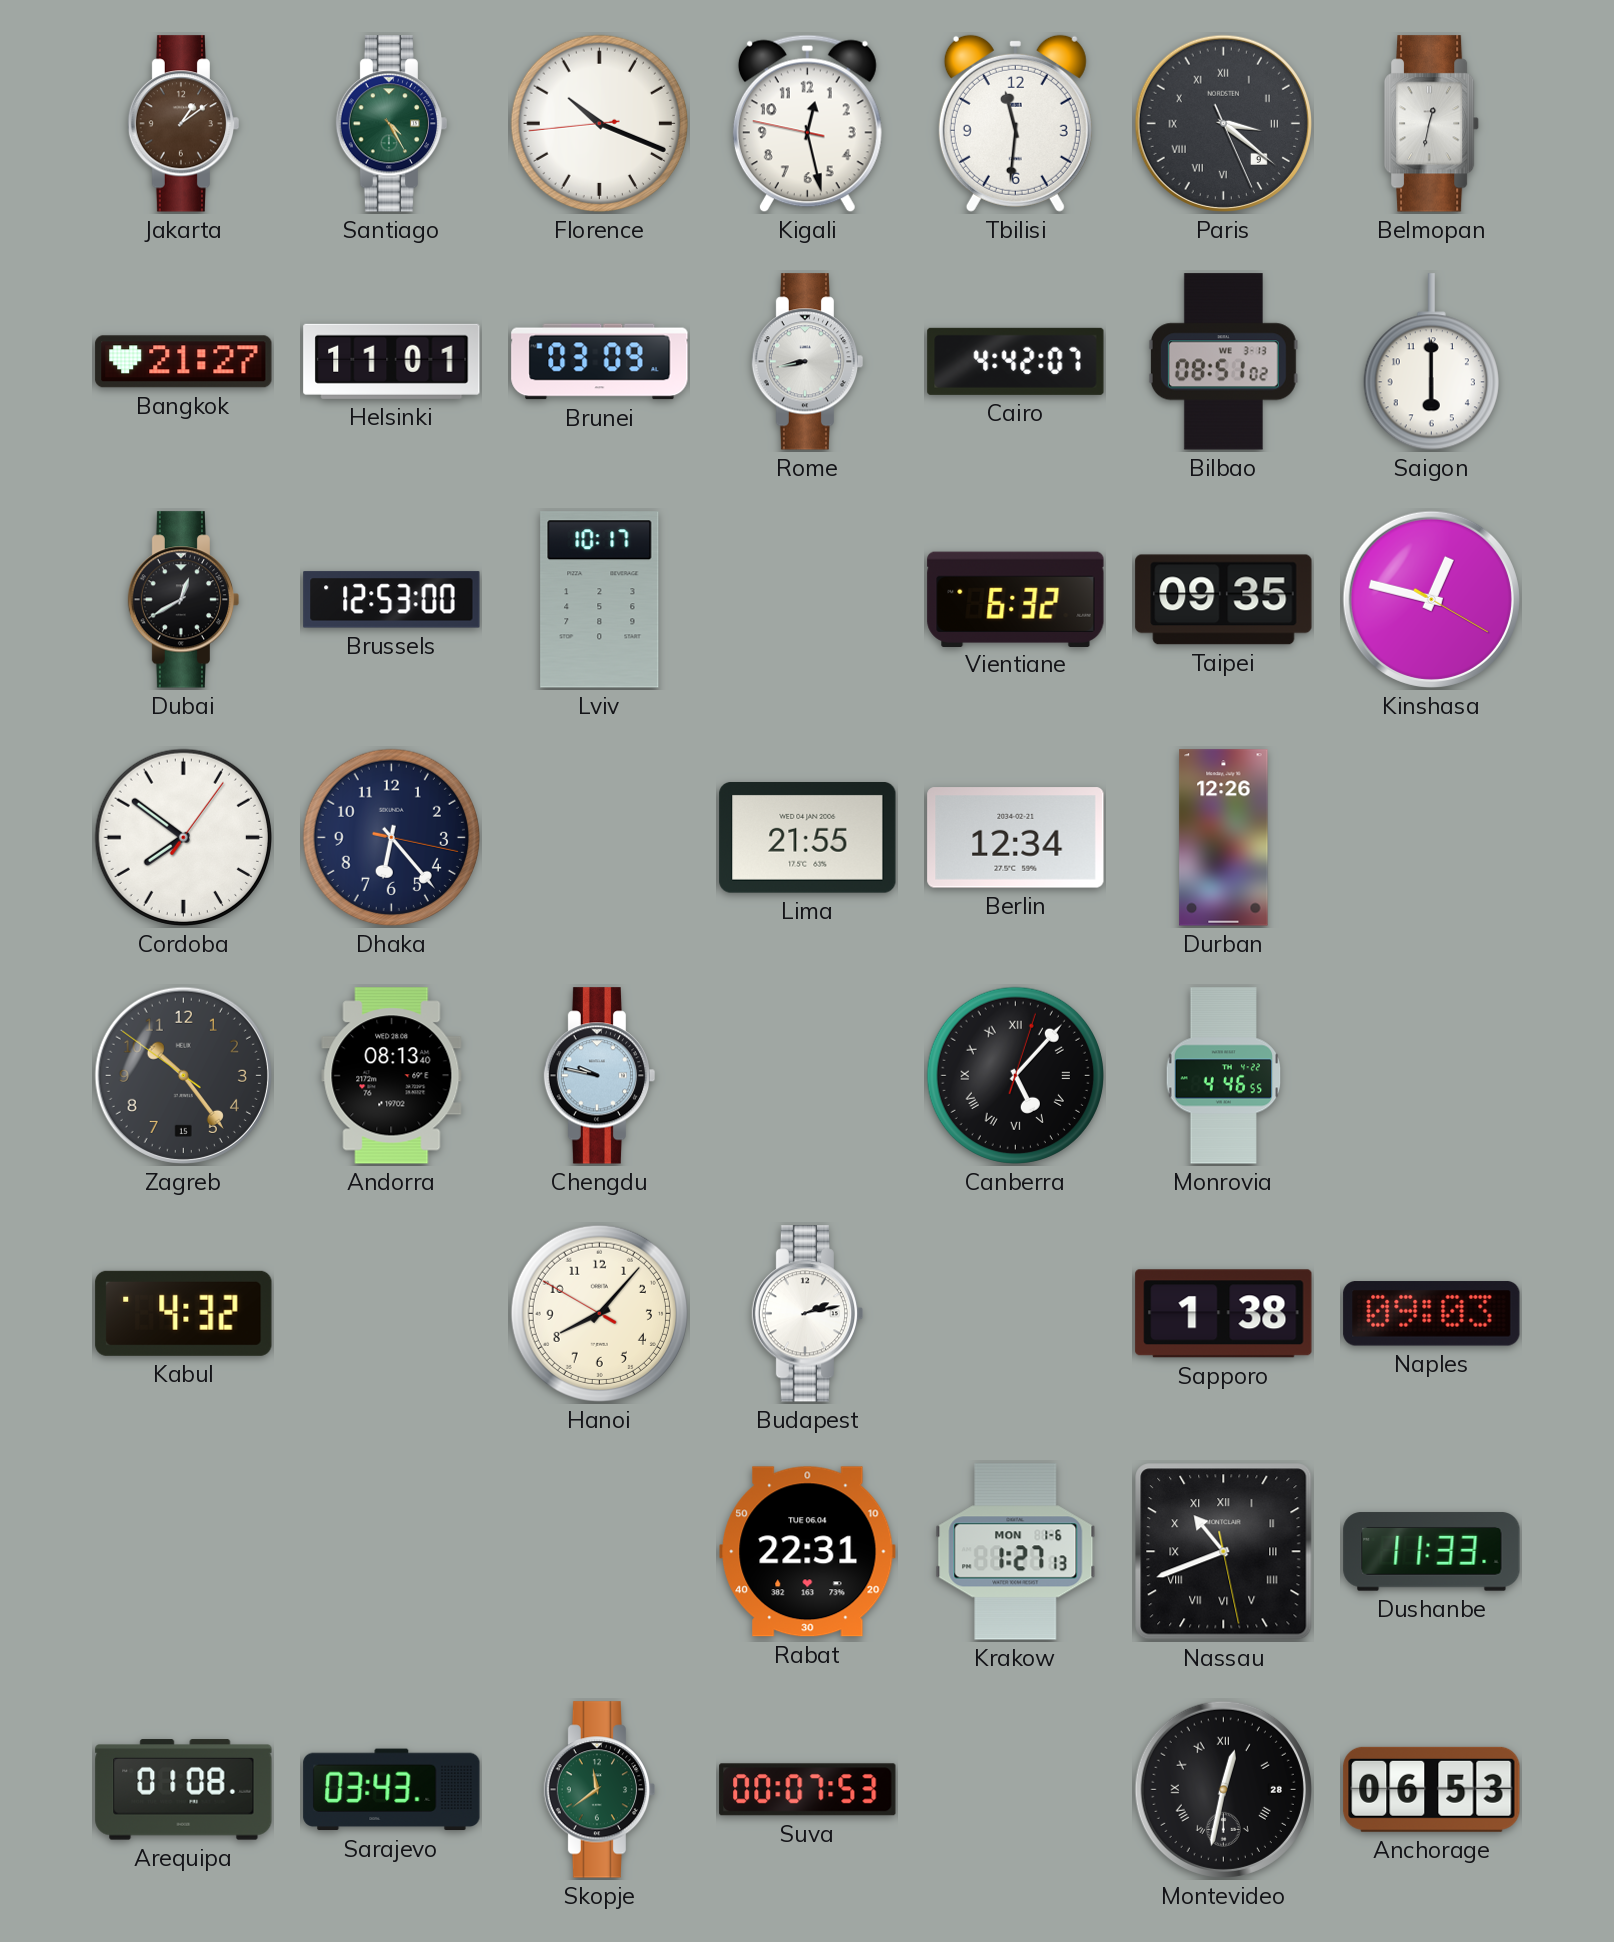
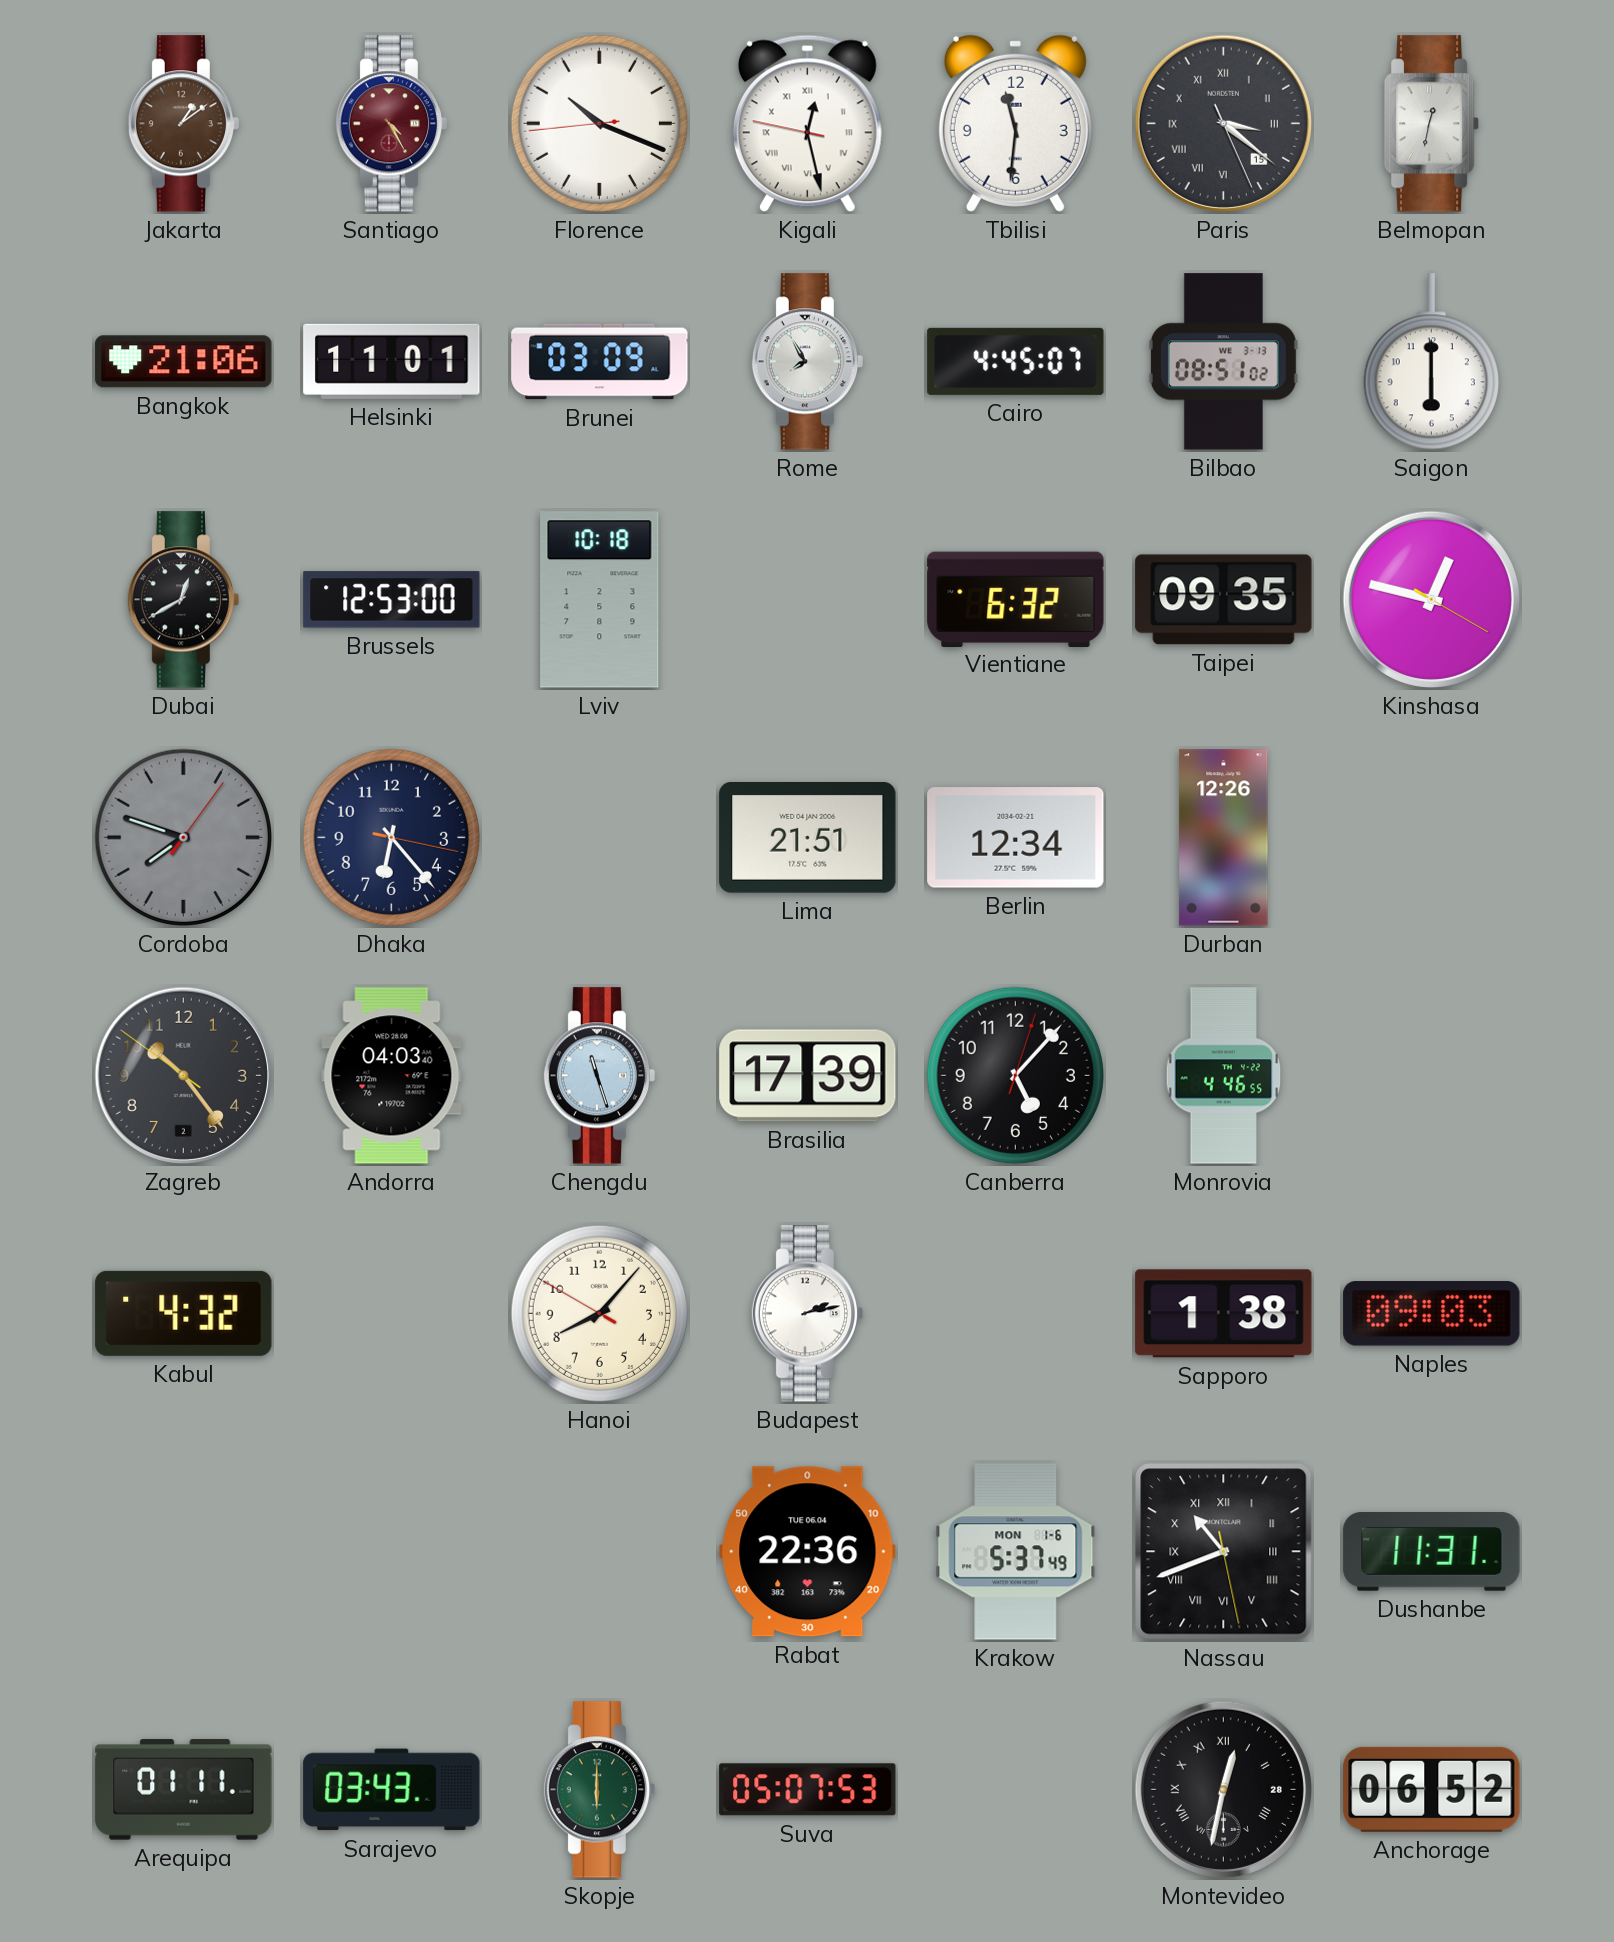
Santiago dial: green -> burgundy
Kigali numerals: Arabic -> Roman
Paris date: 9 -> 15
Bangkok: 21:27 -> 21:06
Rome: 8:43 -> 7:55
Cairo: 4:42 -> 4:45
Lviv: 10:17 -> 10:18
Cordoba: 7:51 -> 7:48
Cordoba dial: white -> grey
Lima: 21:55 -> 21:51
Zagreb date: 15 -> 2
Andorra: 08:13 -> 04:03
Chengdu: 9:47 -> 11:27
Brasilia: none -> 17:39
Canberra numerals: Roman -> Arabic
Rabat: 22:31 -> 22:36
Krakow: 1:27 -> 5:37
Dushanbe: 11:33 -> 11:31
Arequipa: 01:08 -> 01:11
Skopje: 11:39 -> 6:00
Suva: 00:07 -> 05:07
Anchorage: 06:53 -> 06:52
